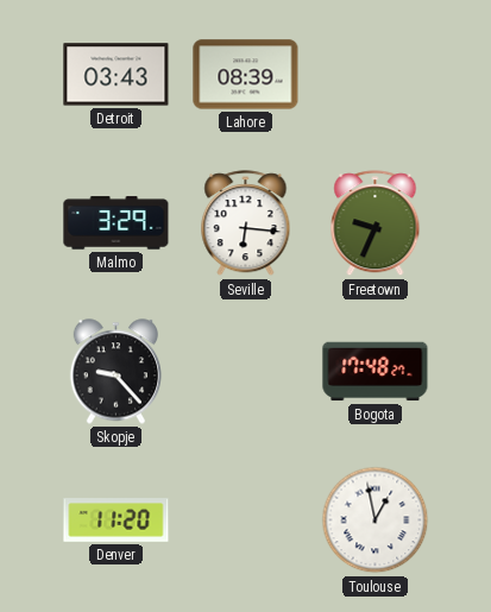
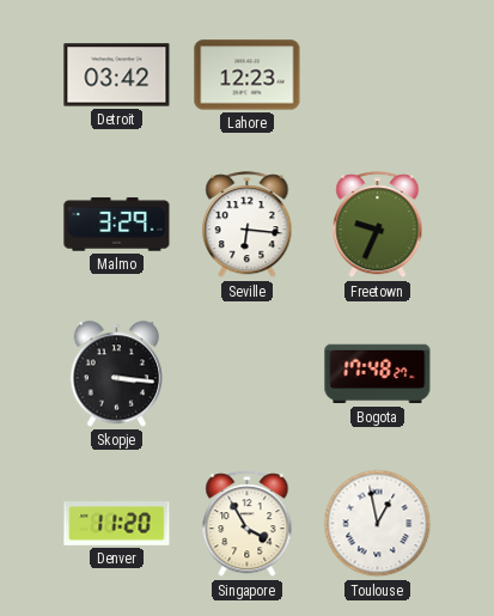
Detroit: 03:43 -> 03:42
Lahore: 08:39 -> 12:23
Skopje: 9:23 -> 3:16
Singapore: none -> 3:55
